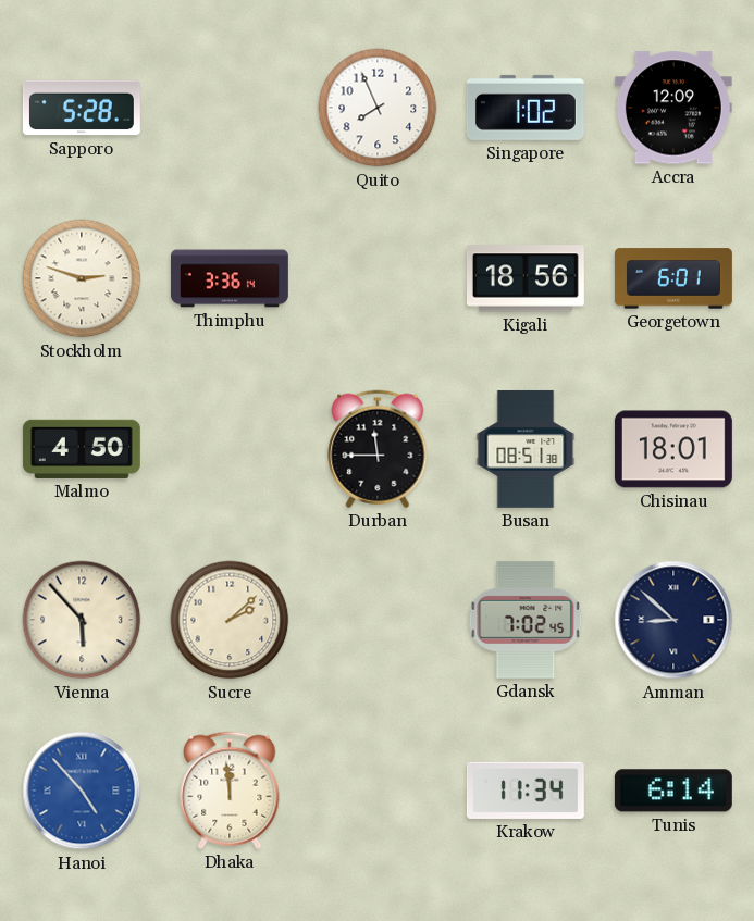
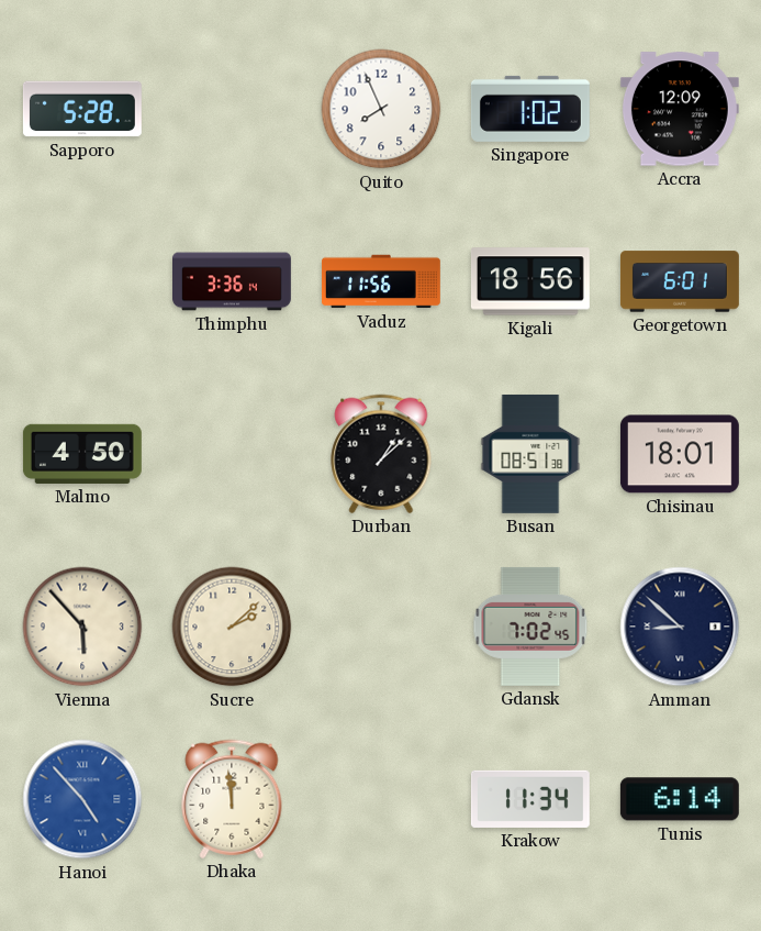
Stockholm: 2:48 -> none
Vaduz: none -> 11:56
Durban: 11:45 -> 1:08
